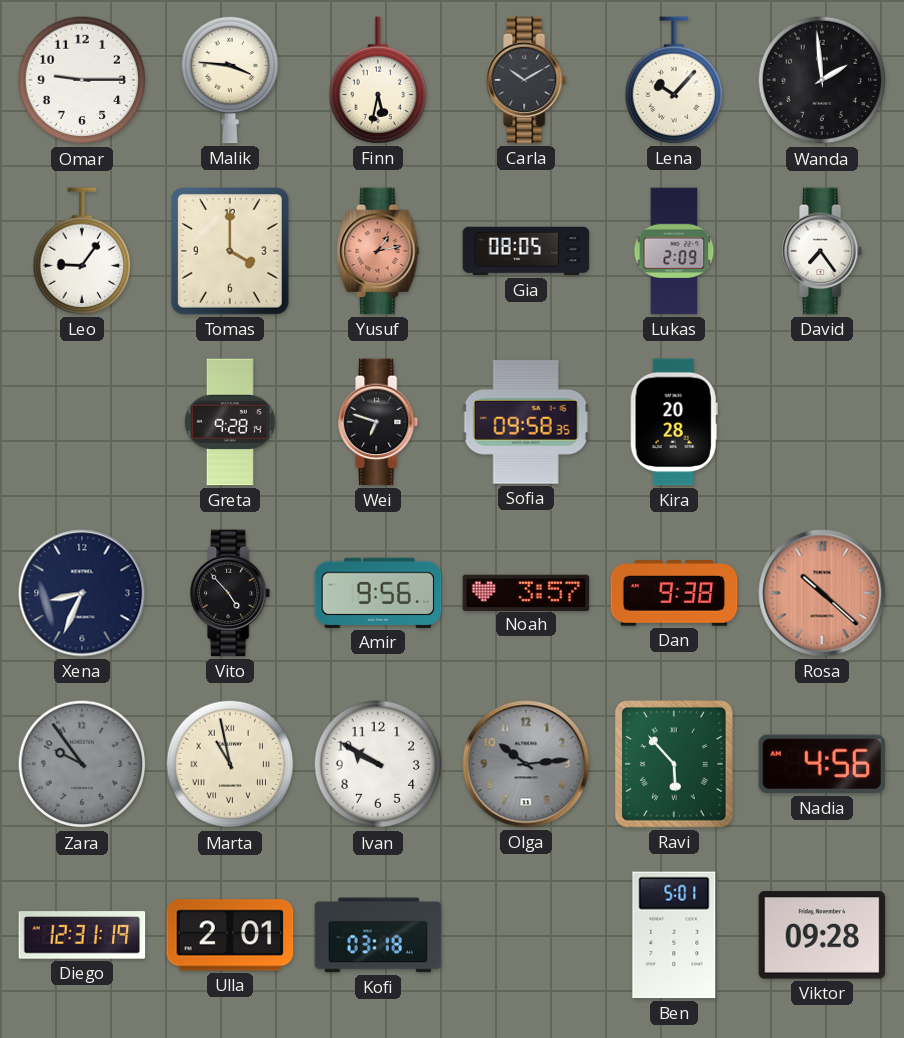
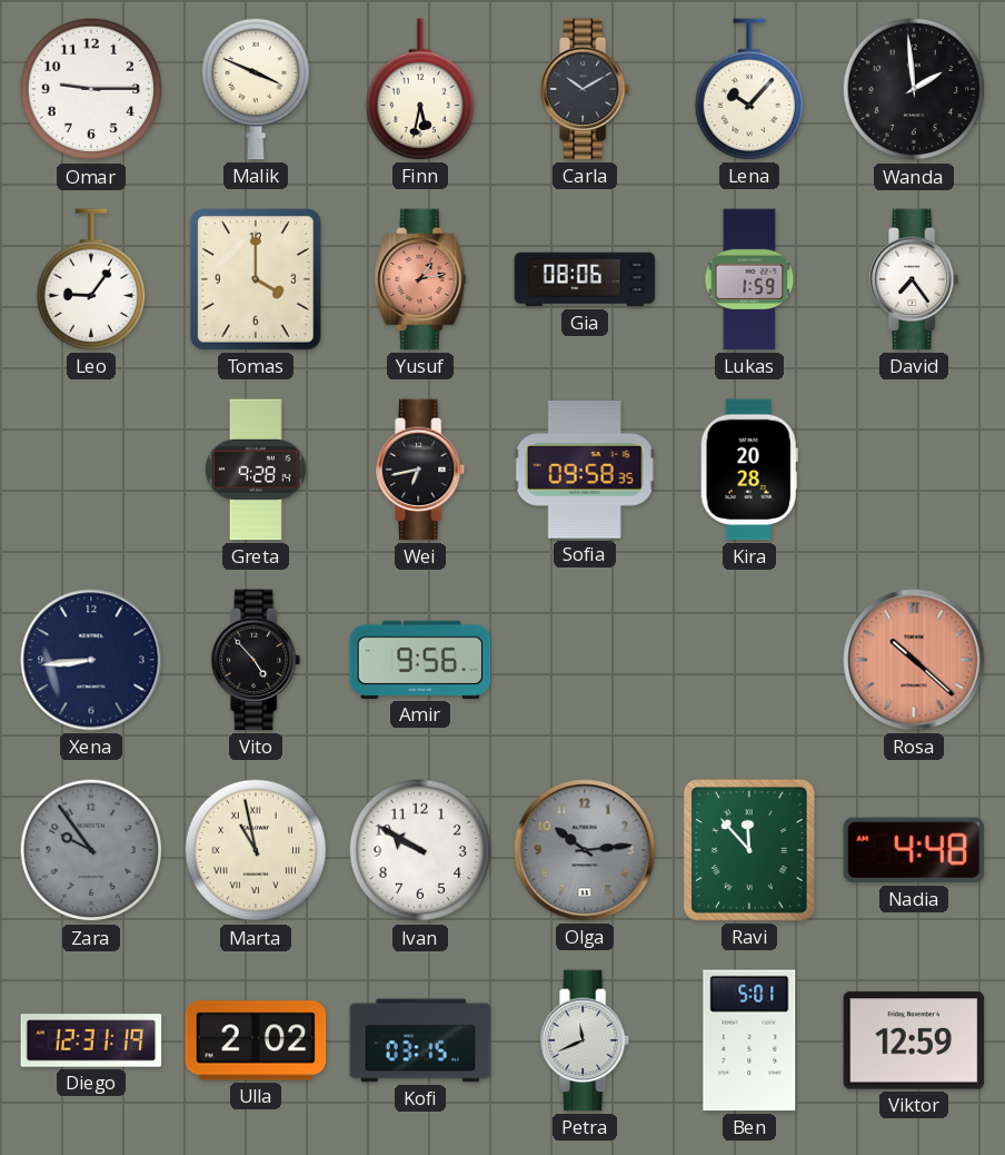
Malik: 3:46 -> 3:49
Gia: 08:05 -> 08:06
Lukas: 2:09 -> 1:59
Wei: 6:48 -> 6:43
Xena: 8:34 -> 8:44
Noah: 3:57 -> none
Dan: 9:38 -> none
Ravi: 5:53 -> 11:53
Nadia: 4:56 -> 4:48
Ulla: 2:01 -> 2:02
Kofi: 03:18 -> 03:15
Petra: none -> 11:41
Viktor: 09:28 -> 12:59
